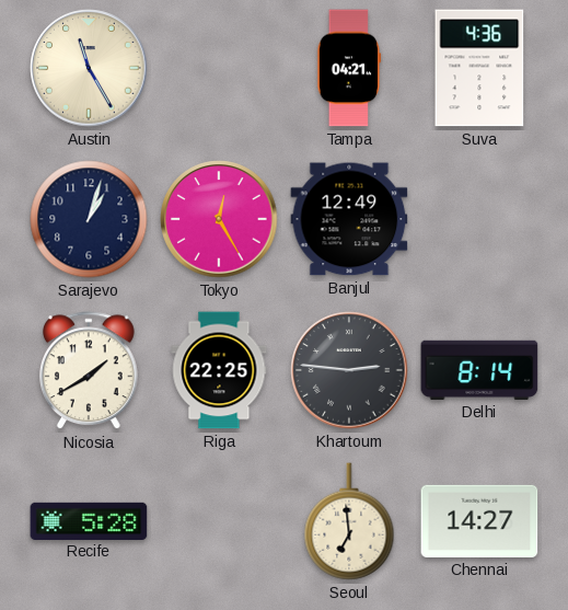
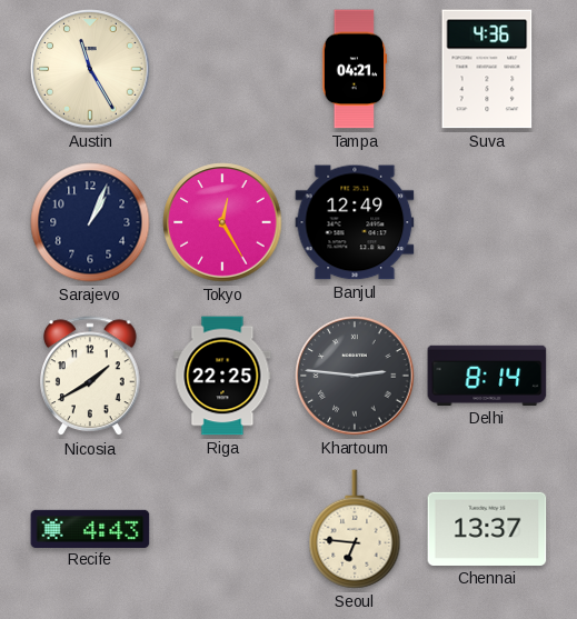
Sarajevo: 1:03 -> 1:04
Recife: 5:28 -> 4:43
Seoul: 6:59 -> 6:46
Chennai: 14:27 -> 13:37
